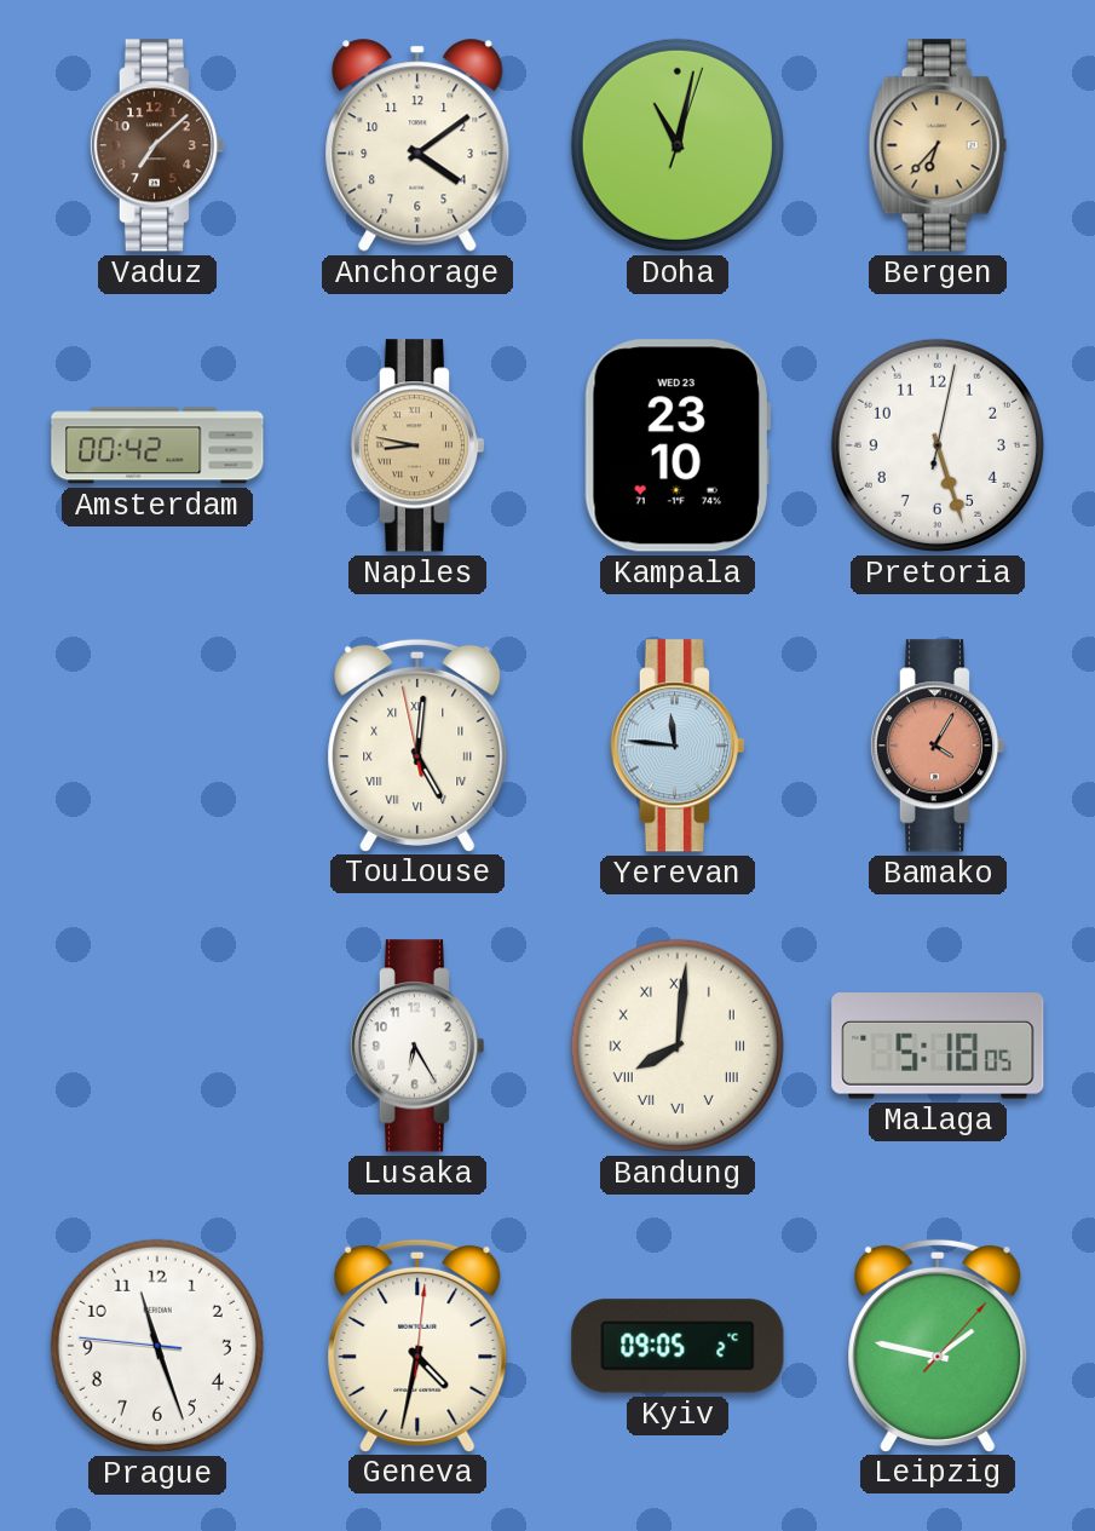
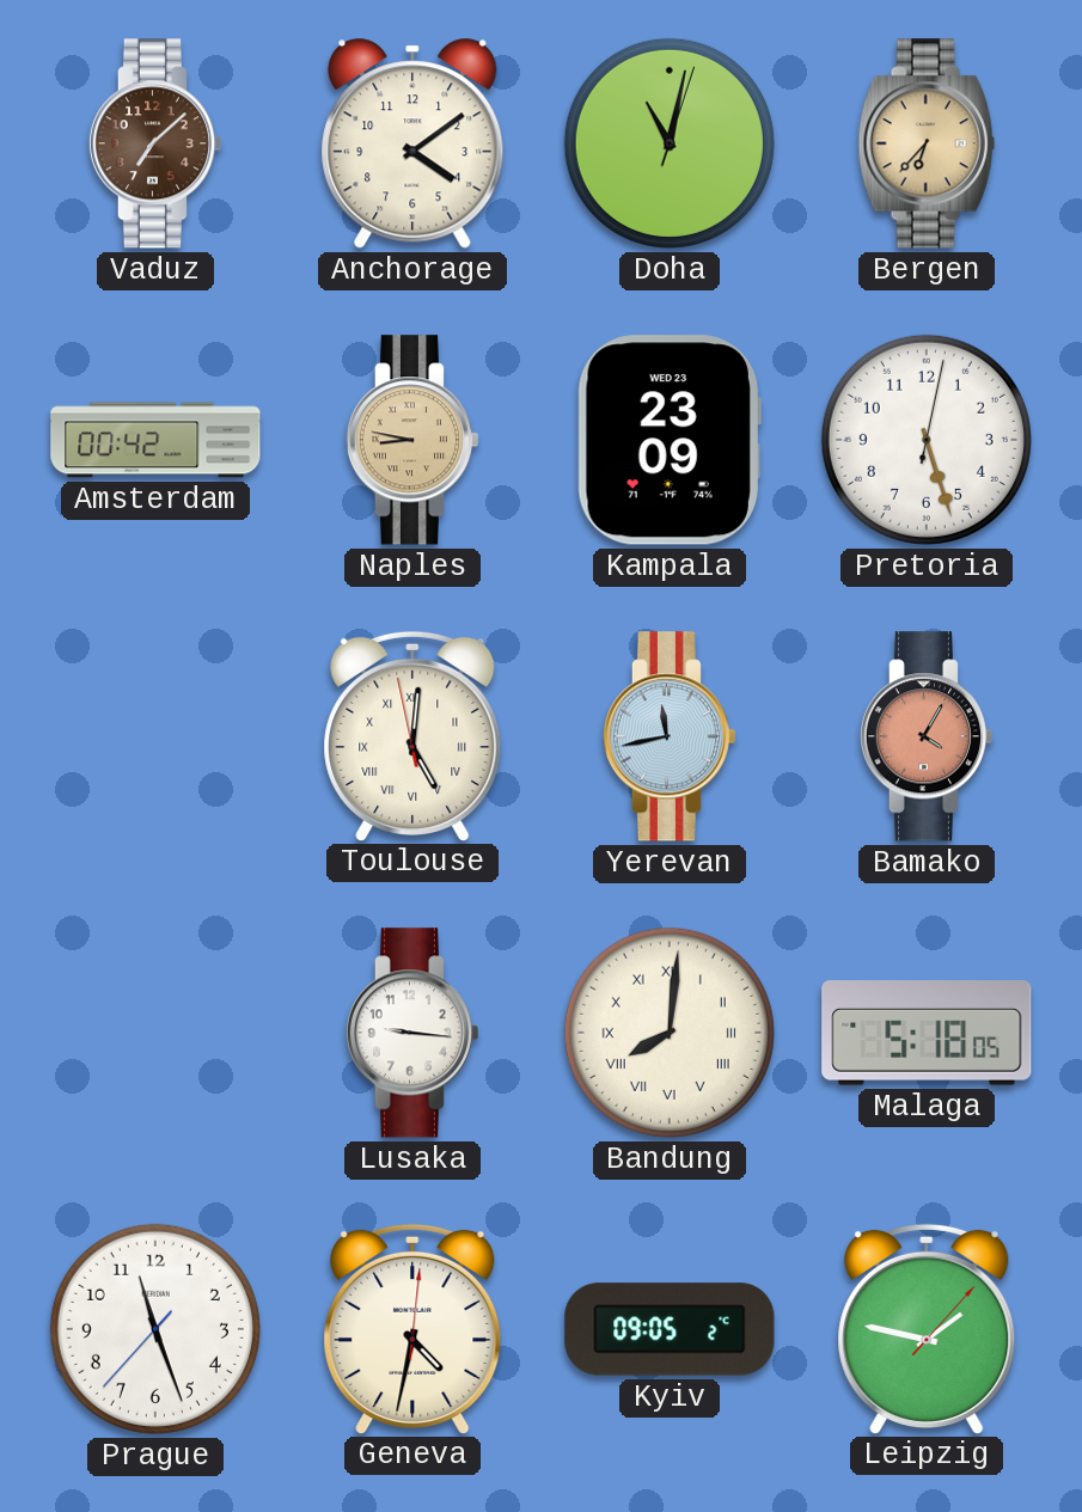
Kampala: 23:10 -> 23:09
Yerevan: 11:46 -> 11:43
Lusaka: 6:25 -> 9:16
Prague: 11:26:46 -> 11:26:37
